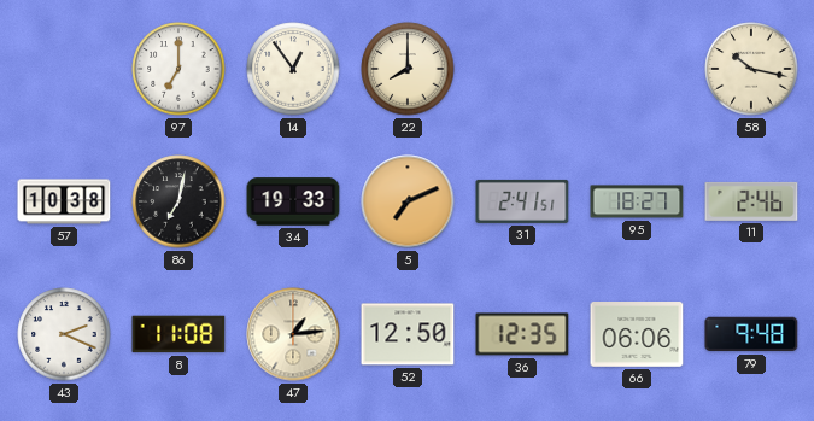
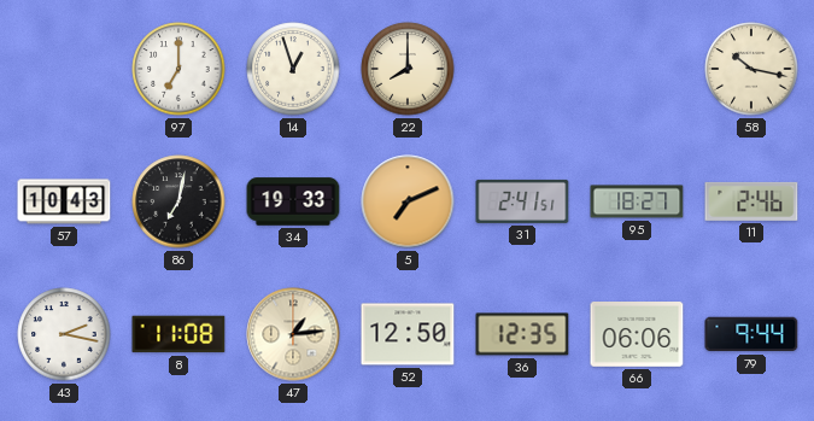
14: 12:54 -> 12:57
57: 10:38 -> 10:43
43: 2:19 -> 2:17
79: 9:48 -> 9:44
